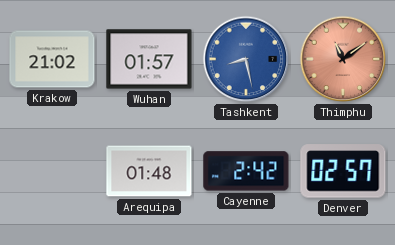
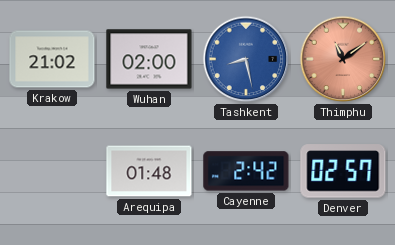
Wuhan: 01:57 -> 02:00
